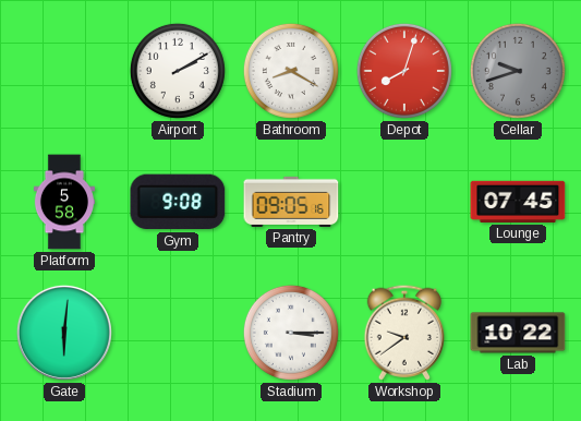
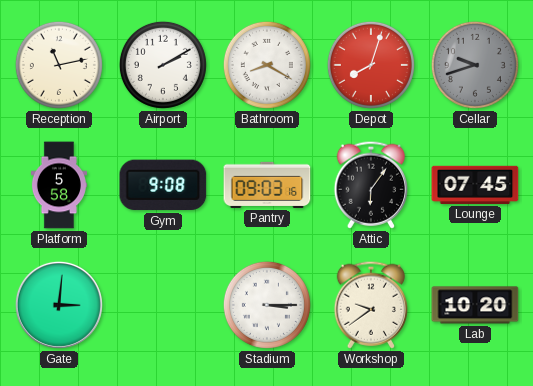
Reception: none -> 11:13
Pantry: 09:05 -> 09:03
Attic: none -> 6:06
Gate: 6:01 -> 3:01
Lab: 10:22 -> 10:20
